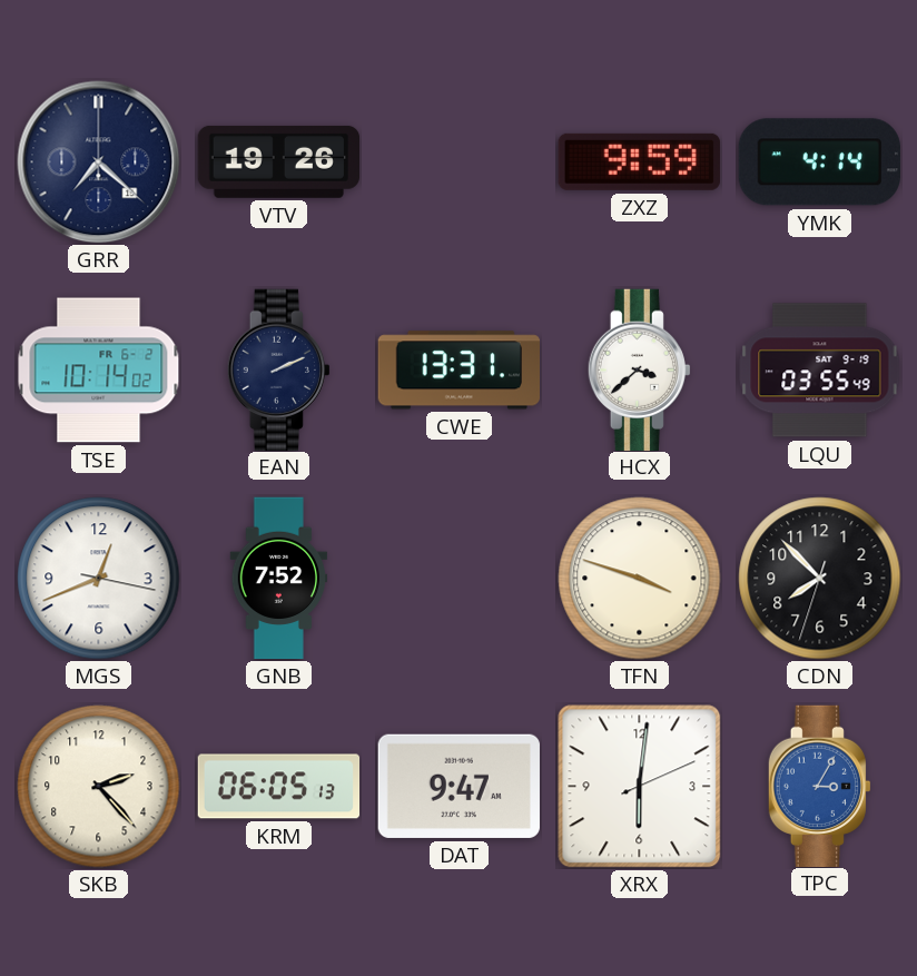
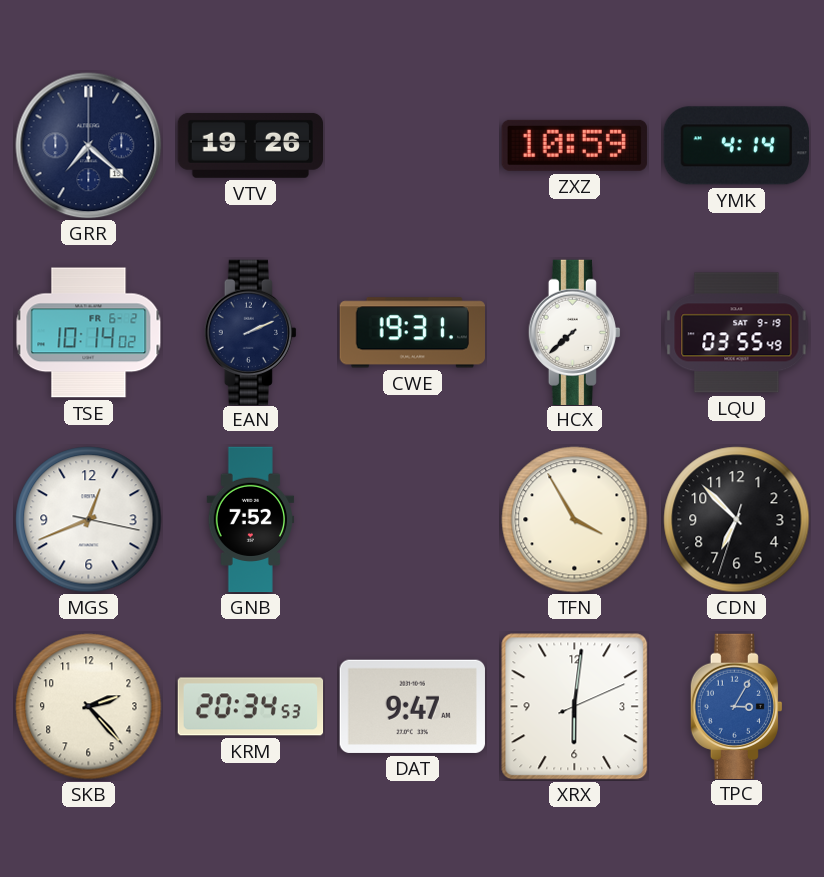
ZXZ: 9:59 -> 10:59
CWE: 13:31 -> 19:31
HCX: 3:38 -> 7:38
TFN: 3:48 -> 3:55
CDN: 7:52 -> 6:52
KRM: 06:05 -> 20:34
